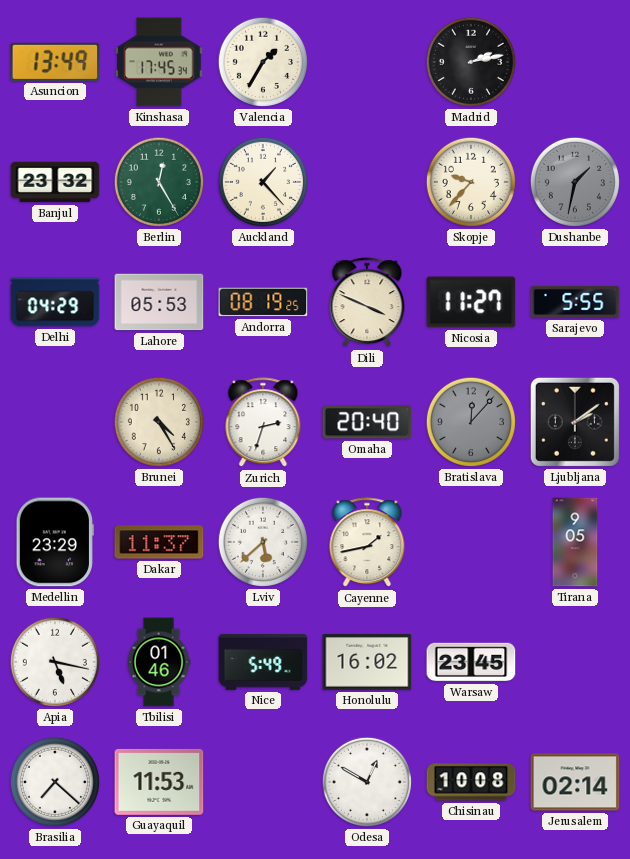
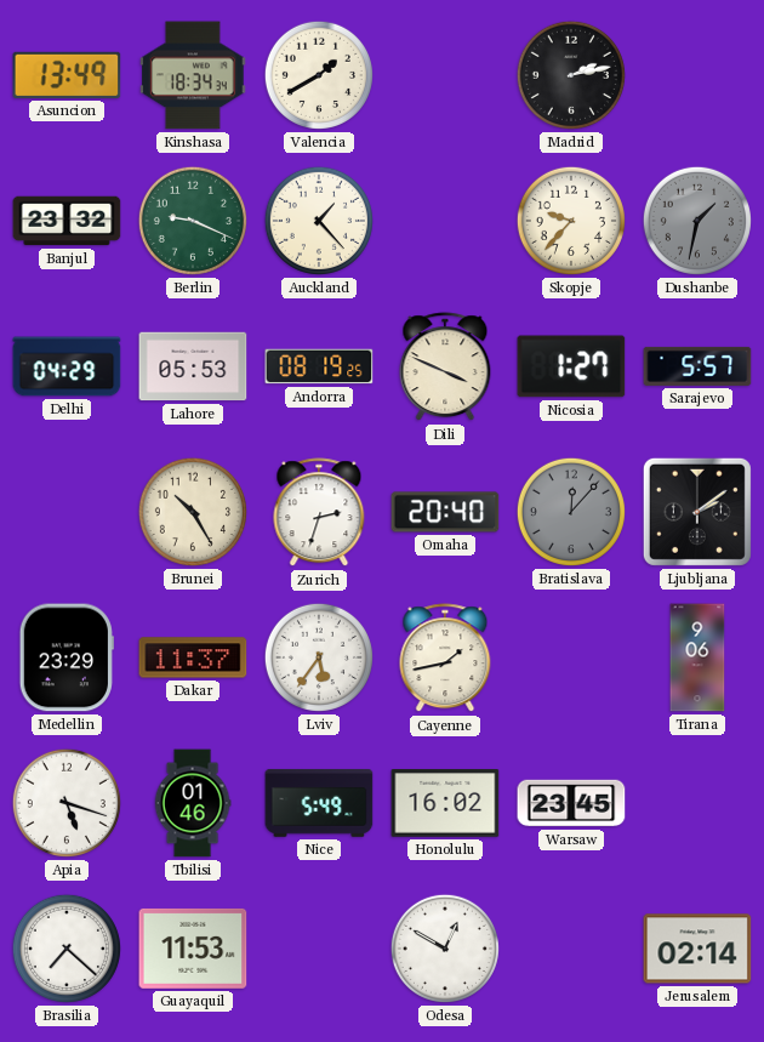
Kinshasa: 17:45 -> 18:34
Valencia: 1:35 -> 1:40
Berlin: 12:25 -> 9:19
Nicosia: 11:27 -> 1:27
Sarajevo: 5:55 -> 5:57
Brunei: 4:25 -> 10:25
Lviv: 5:38 -> 5:36
Tirana: 9:05 -> 9:06
Apia: 5:17 -> 5:18
Chisinau: 10:08 -> none
